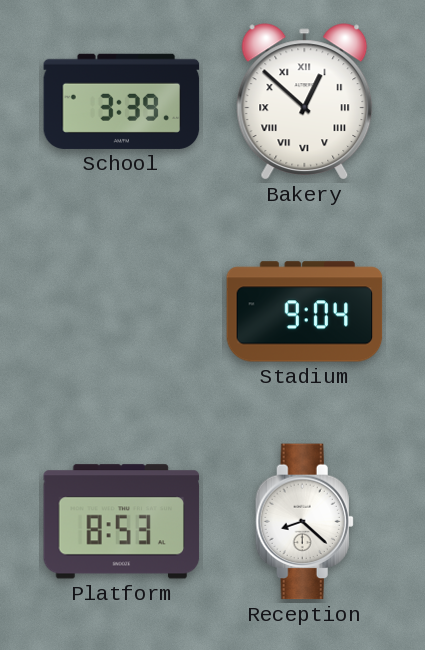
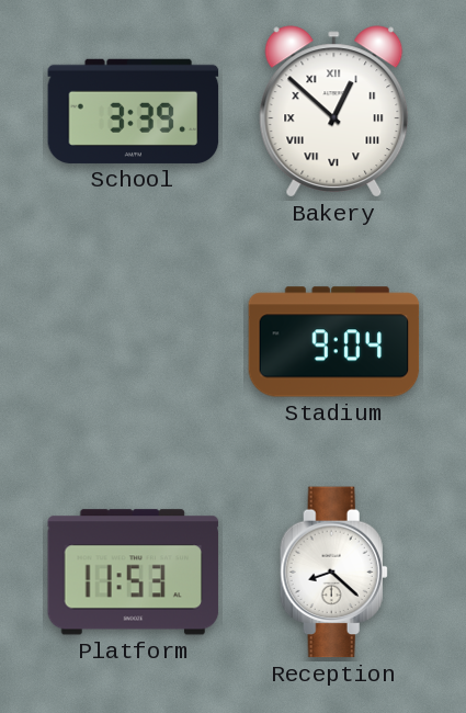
Platform: 8:53 -> 11:53
